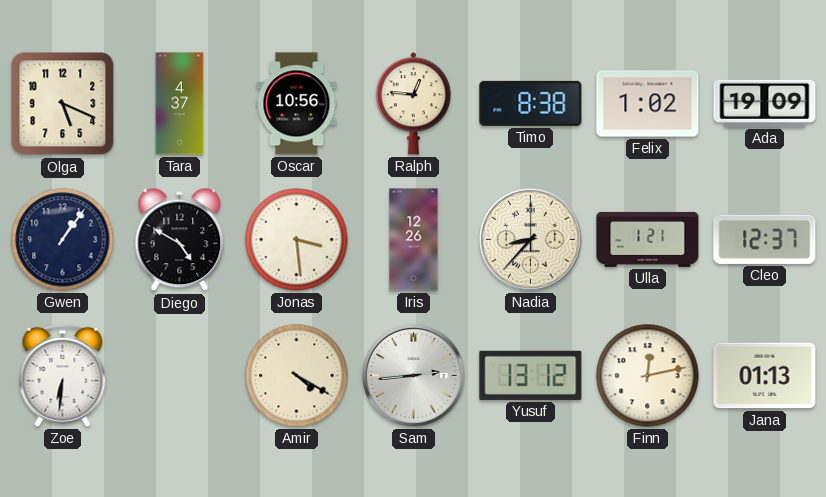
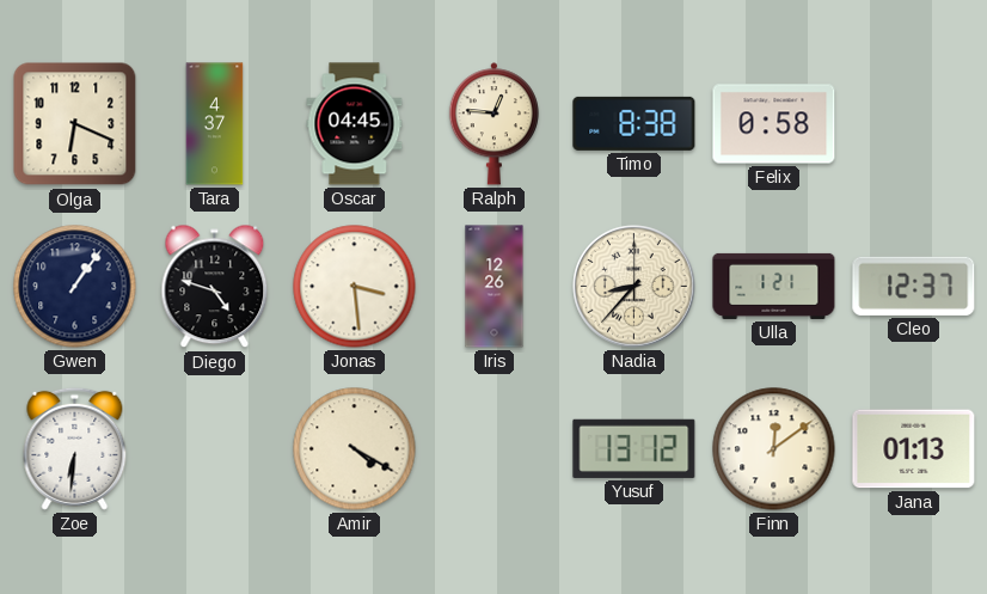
Olga: 5:19 -> 6:19
Oscar: 10:56 -> 04:45
Felix: 1:02 -> 0:58
Ada: 19:09 -> none
Diego: 4:50 -> 4:48
Sam: 2:44 -> none
Finn: 12:13 -> 12:09
